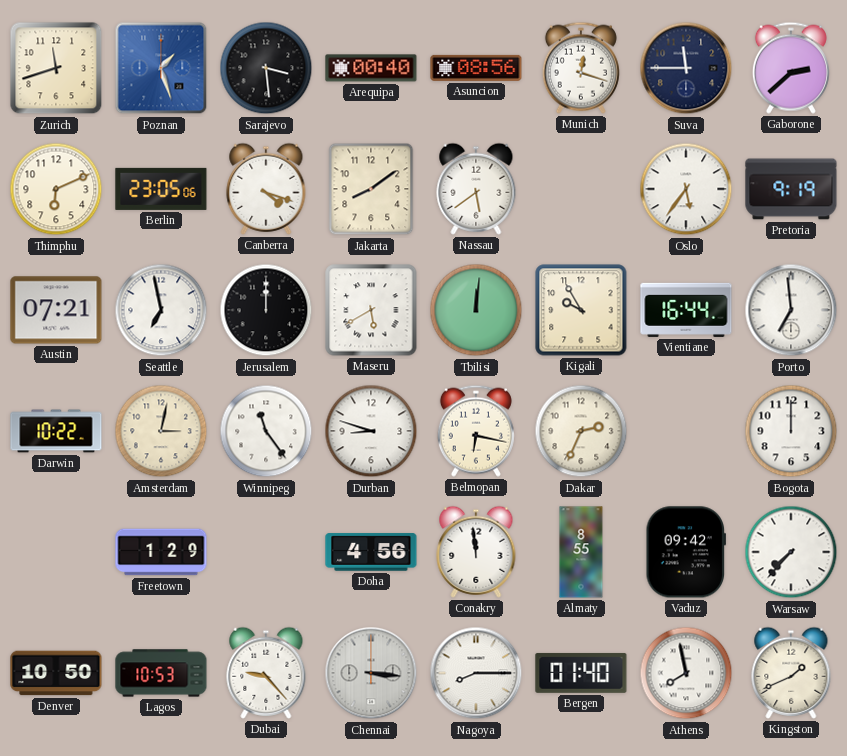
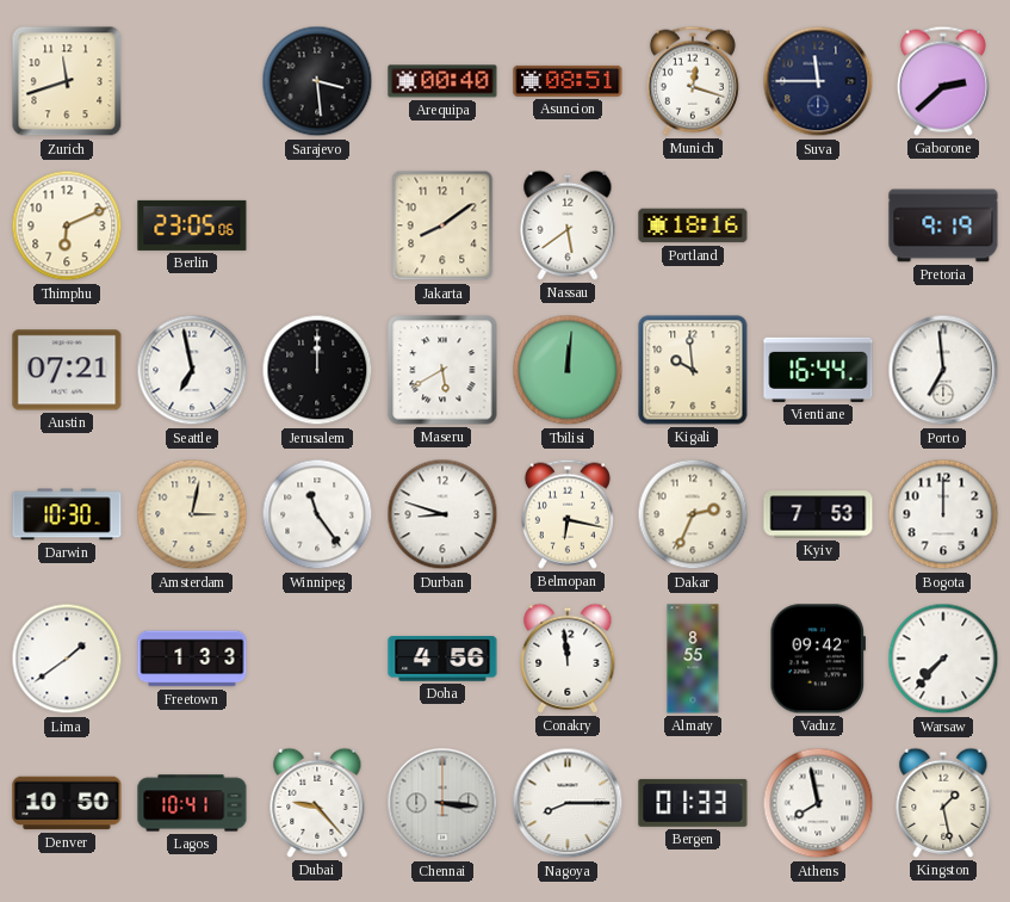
Poznan: 1:27 -> none
Asuncion: 08:56 -> 08:51
Canberra: 4:18 -> none
Portland: none -> 18:16
Oslo: 5:36 -> none
Kigali: 9:55 -> 9:59
Darwin: 10:22 -> 10:30
Kyiv: none -> 7:53
Lima: none -> 1:39
Freetown: 1:29 -> 1:33
Lagos: 10:53 -> 10:41
Bergen: 01:40 -> 01:33
Kingston: 1:41 -> 1:28
